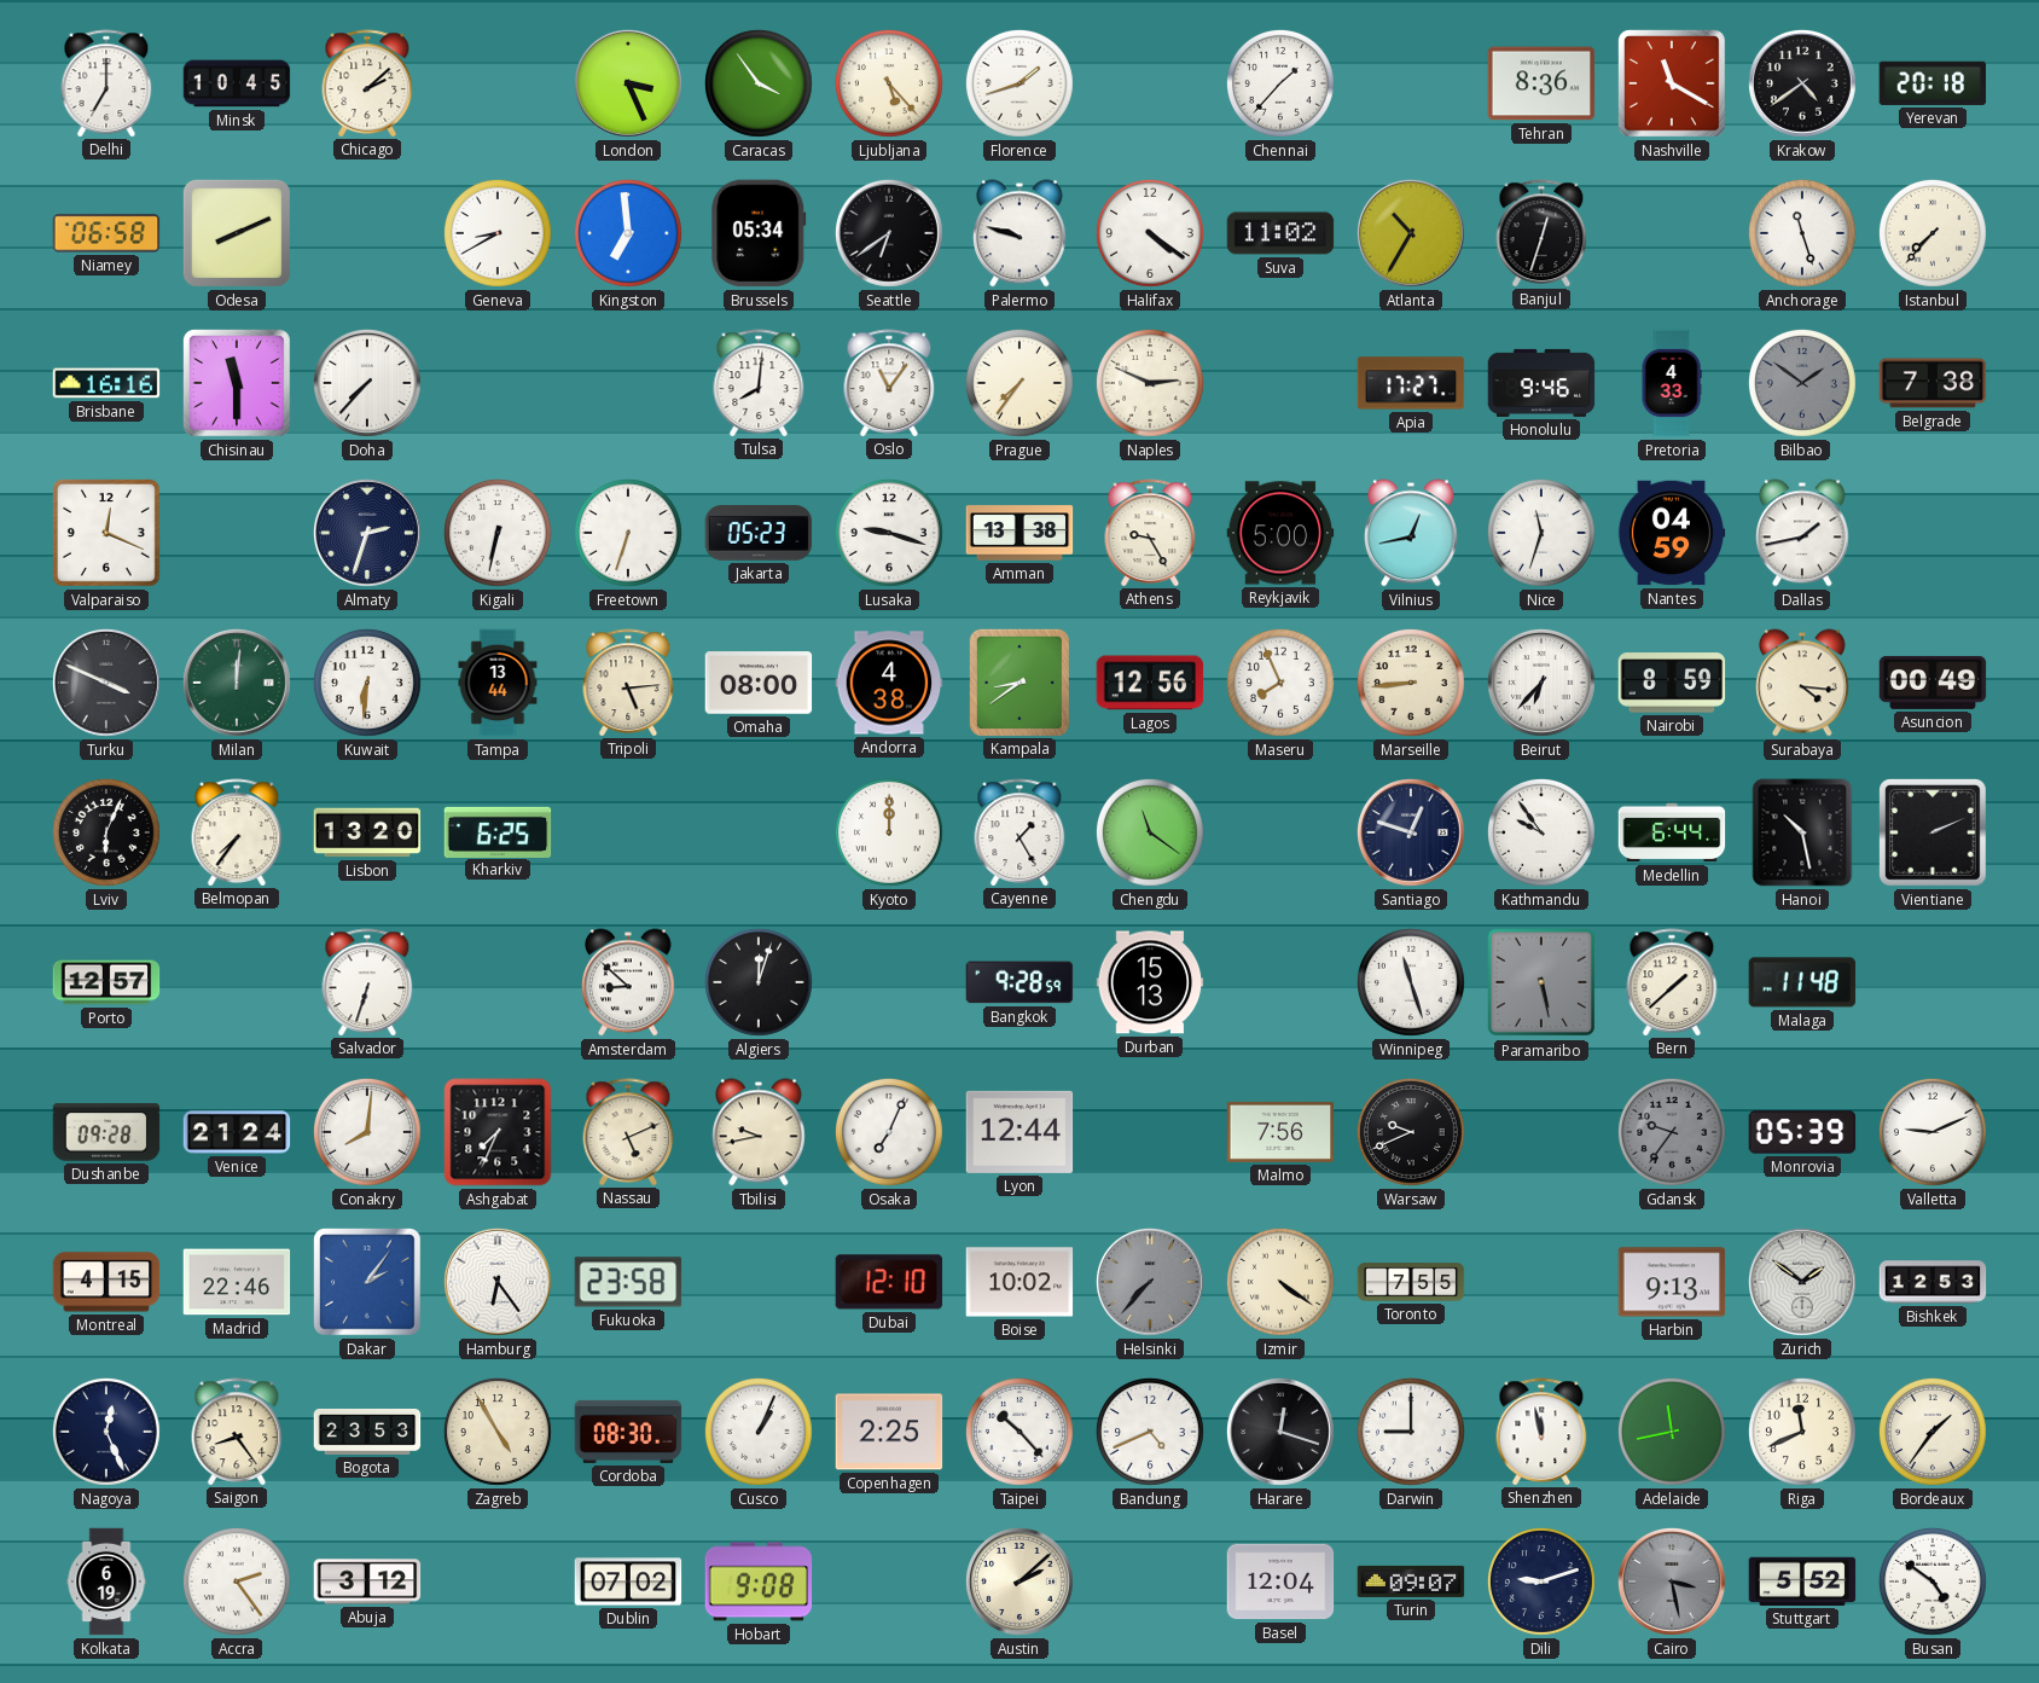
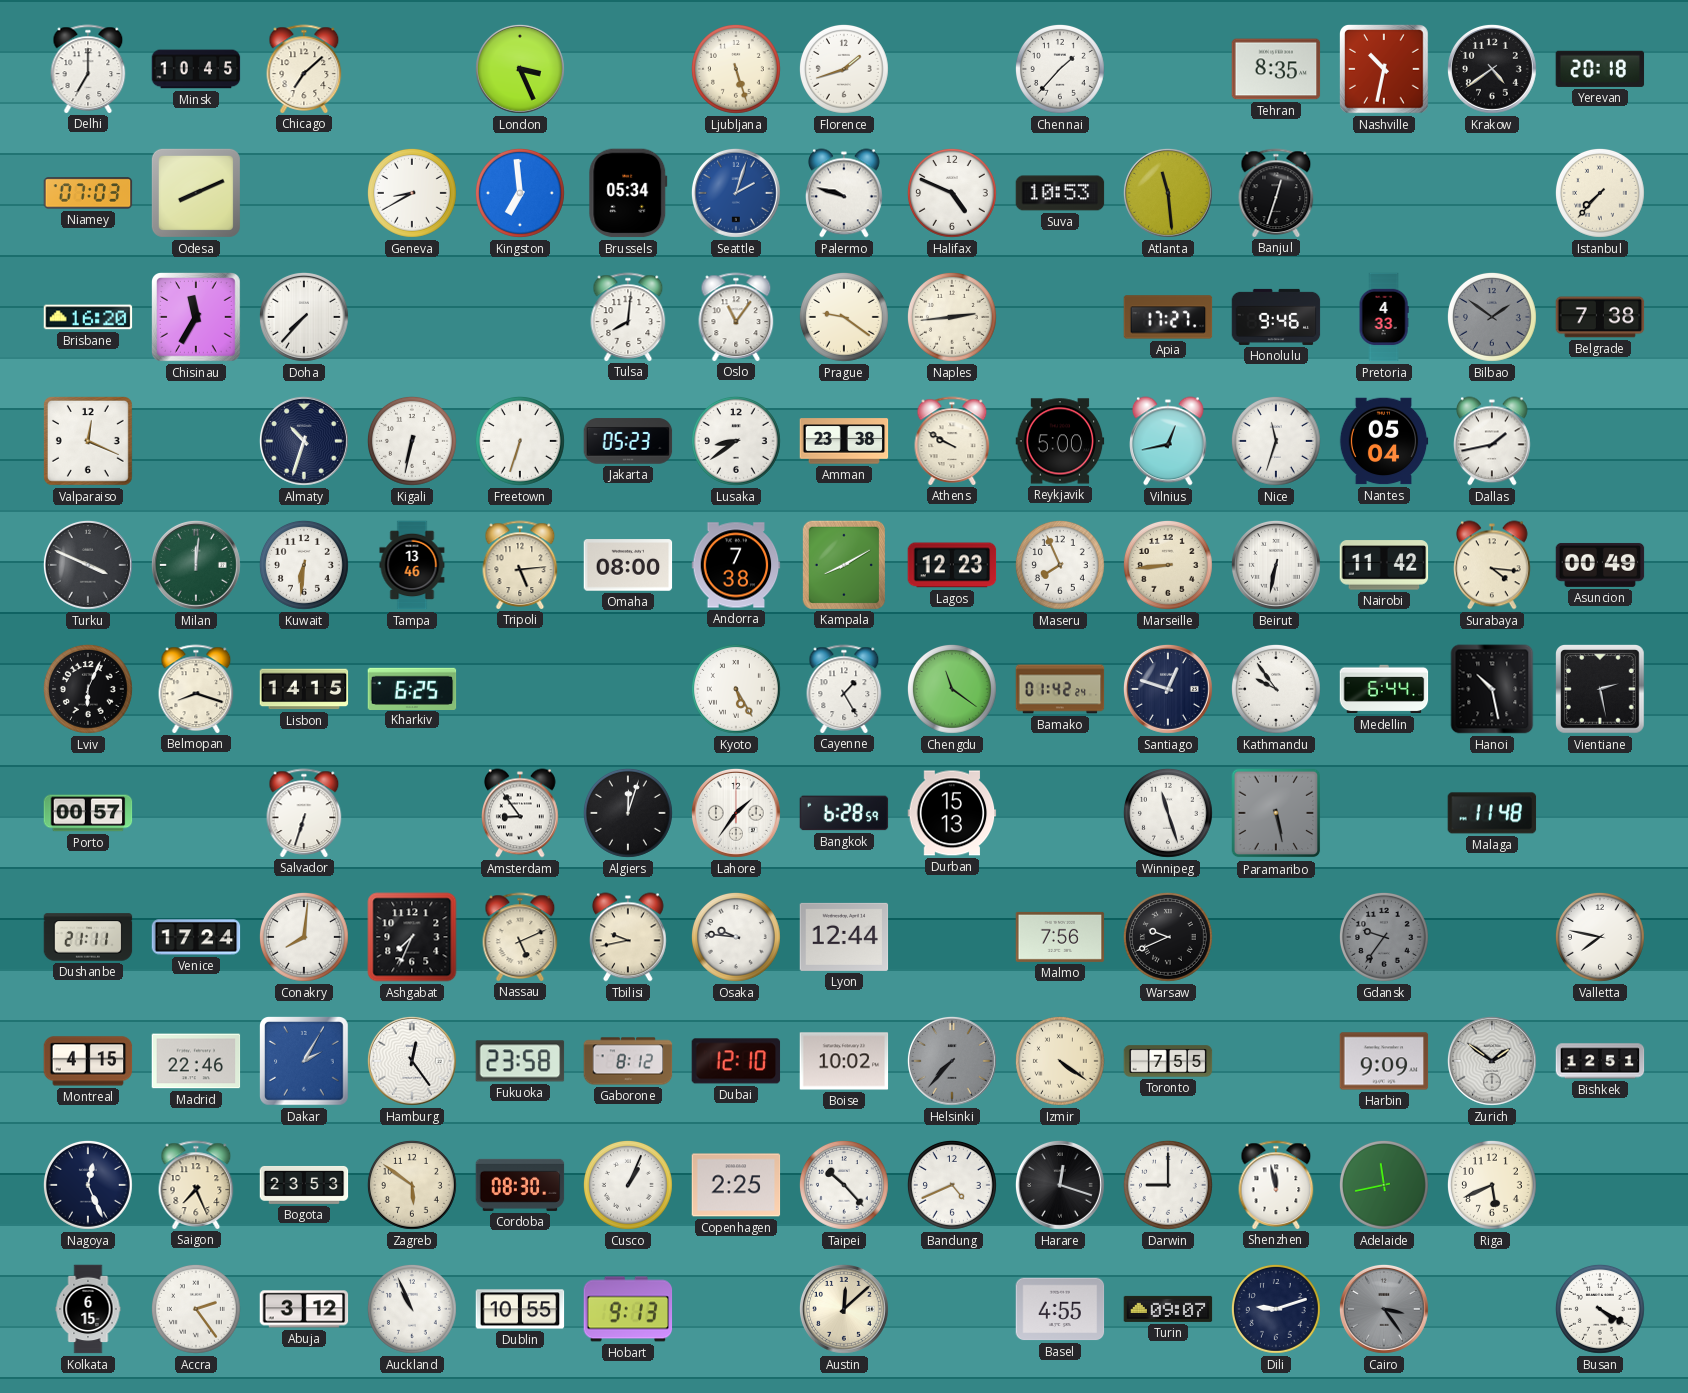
Chicago: 2:08 -> 7:08
Caracas: 3:54 -> none
Ljubljana: 5:23 -> 5:27
Tehran: 8:36 -> 8:35
Nashville: 11:20 -> 10:32
Niamey: 06:58 -> 07:03
Seattle: 6:39 -> 2:03
Seattle dial: black -> blue
Halifax: 4:21 -> 4:49
Suva: 11:02 -> 10:53
Atlanta: 10:35 -> 11:29
Anchorage: 11:27 -> none
Brisbane: 16:16 -> 16:20
Chisinau: 11:30 -> 11:35
Prague: 7:36 -> 9:21
Naples: 2:49 -> 2:44
Almaty: 2:33 -> 10:33
Lusaka: 9:18 -> 8:39
Amman: 13:38 -> 23:38
Athens: 9:25 -> 9:50
Nantes: 04:59 -> 05:04
Tampa: 13:44 -> 13:46
Andorra: 4:38 -> 7:38
Kampala: 8:39 -> 8:10
Lagos: 12:56 -> 12:23
Beirut: 6:37 -> 6:32
Nairobi: 8:59 -> 11:42
Belmopan: 7:36 -> 8:18
Lisbon: 13:20 -> 14:15
Kyoto: 12:00 -> 5:25
Bamako: none -> 01:42
Vientiane: 2:11 -> 2:28
Porto: 12:57 -> 00:57
Amsterdam: 8:52 -> 8:54
Lahore: none -> 1:36
Bangkok: 9:28 -> 6:28
Bern: 1:38 -> none
Dushanbe: 09:28 -> 21:11
Venice: 21:24 -> 17:24
Osaka: 7:04 -> 9:46
Monrovia: 05:39 -> none
Valletta: 9:11 -> 7:47
Dakar: 2:06 -> 2:05
Hamburg: 6:24 -> 12:24
Gaborone: none -> 8:12
Harbin: 9:13 -> 9:09
Bishkek: 12:53 -> 12:51
Saigon: 8:24 -> 7:26
Zagreb: 4:55 -> 5:51
Riga: 11:41 -> 5:41
Bordeaux: 1:36 -> none
Kolkata: 6:19 -> 6:15
Auckland: none -> 10:56
Dublin: 07:02 -> 10:55
Hobart: 9:08 -> 9:13
Austin: 2:08 -> 12:08
Basel: 12:04 -> 4:55
Cairo: 3:28 -> 3:24
Stuttgart: 5:52 -> none
Busan: 4:51 -> 4:20
